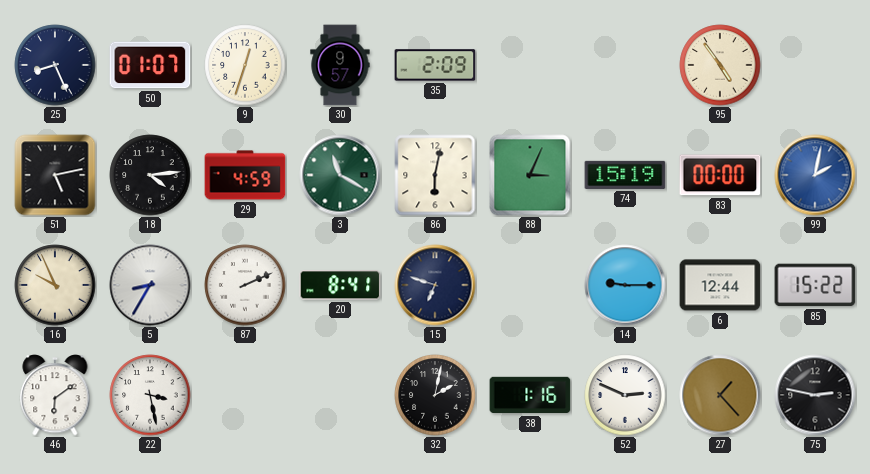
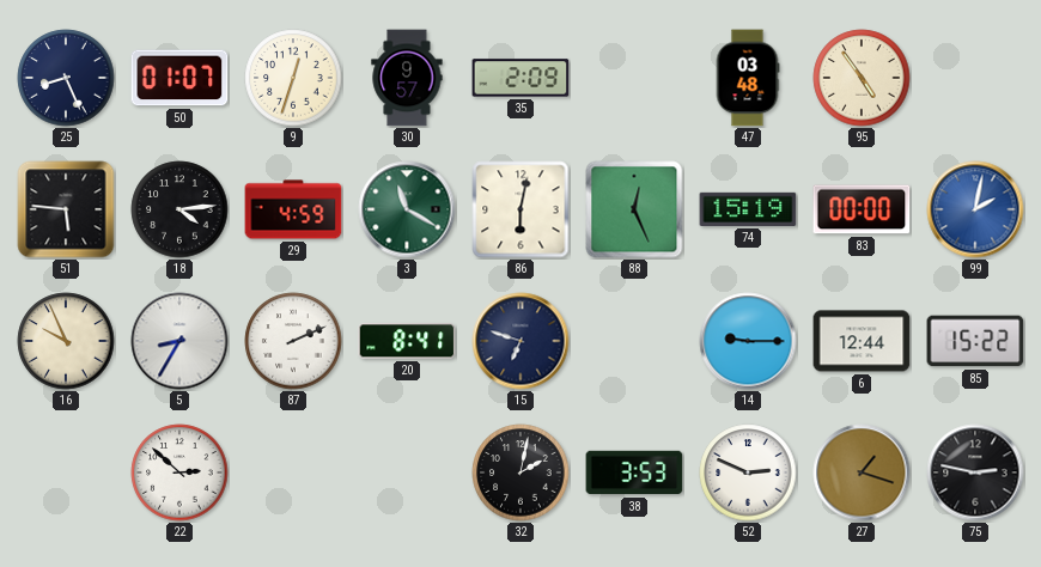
47: none -> 03:48
51: 5:13 -> 5:46
88: 3:04 -> 12:26
46: 6:09 -> none
22: 3:28 -> 2:52
38: 1:16 -> 3:53
27: 1:23 -> 1:18
